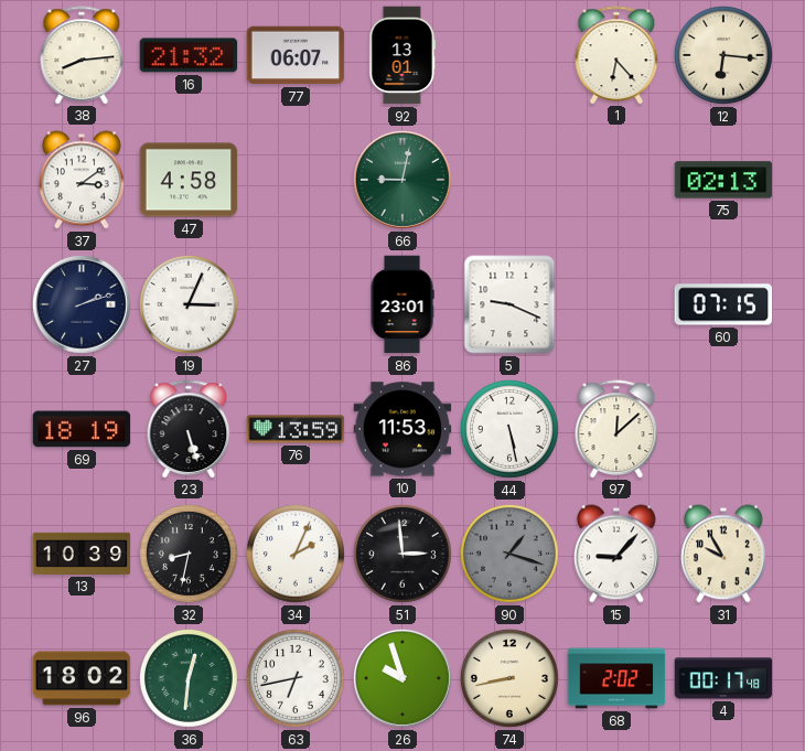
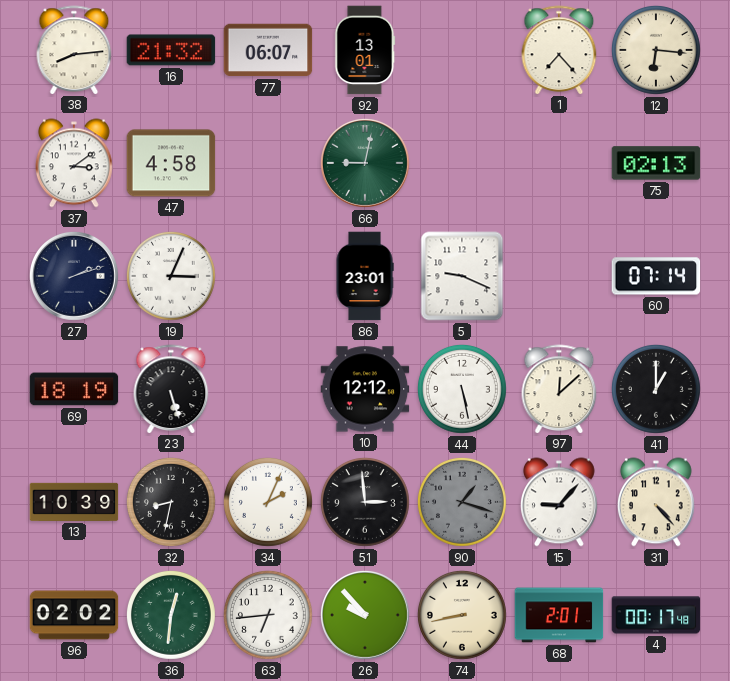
1: 6:23 -> 7:23
60: 07:15 -> 07:14
76: 13:59 -> none
10: 11:53 -> 12:12
41: none -> 1:00
31: 9:55 -> 4:23
96: 18:02 -> 02:02
63: 6:43 -> 6:44
26: 9:57 -> 9:53
68: 2:02 -> 2:01
